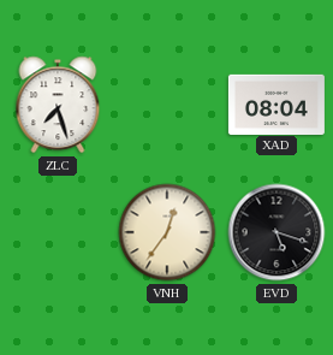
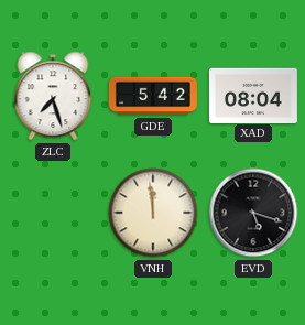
GDE: none -> 5:42
VNH: 12:36 -> 11:59
